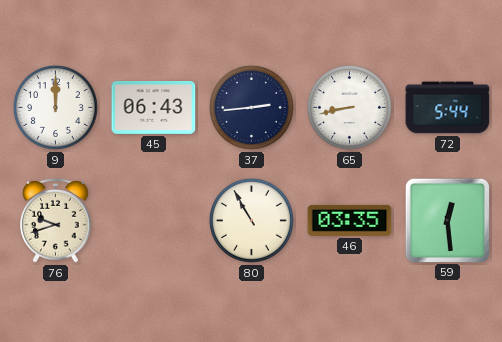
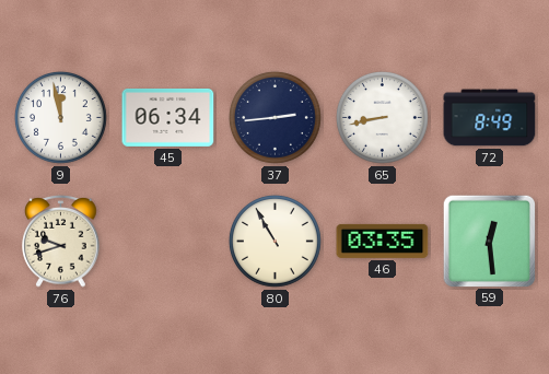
9: 12:00 -> 11:58
45: 06:43 -> 06:34
72: 5:44 -> 8:49
